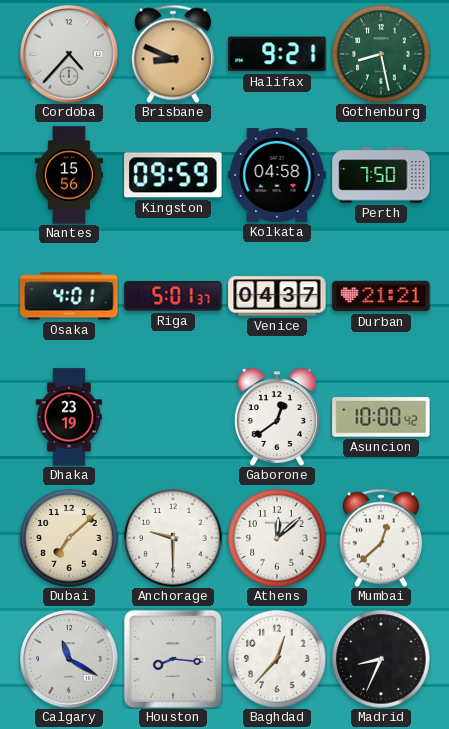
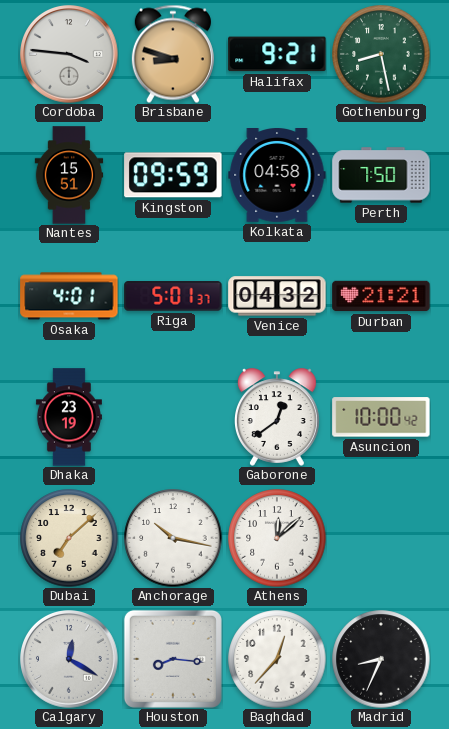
Cordoba: 4:37 -> 3:46
Brisbane: 8:49 -> 8:48
Nantes: 15:56 -> 15:51
Venice: 04:37 -> 04:32
Anchorage: 9:30 -> 10:17
Mumbai: 12:38 -> none
Calgary: 11:20 -> 12:20
